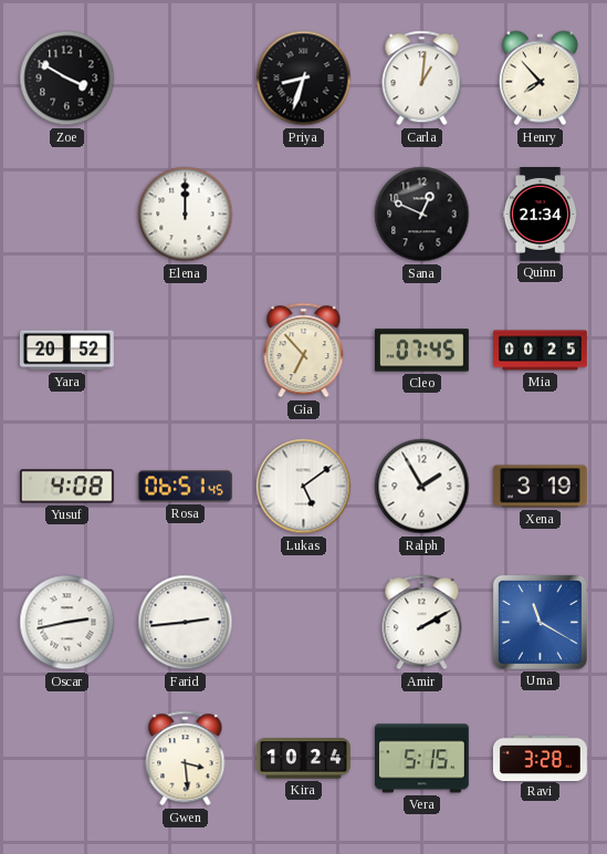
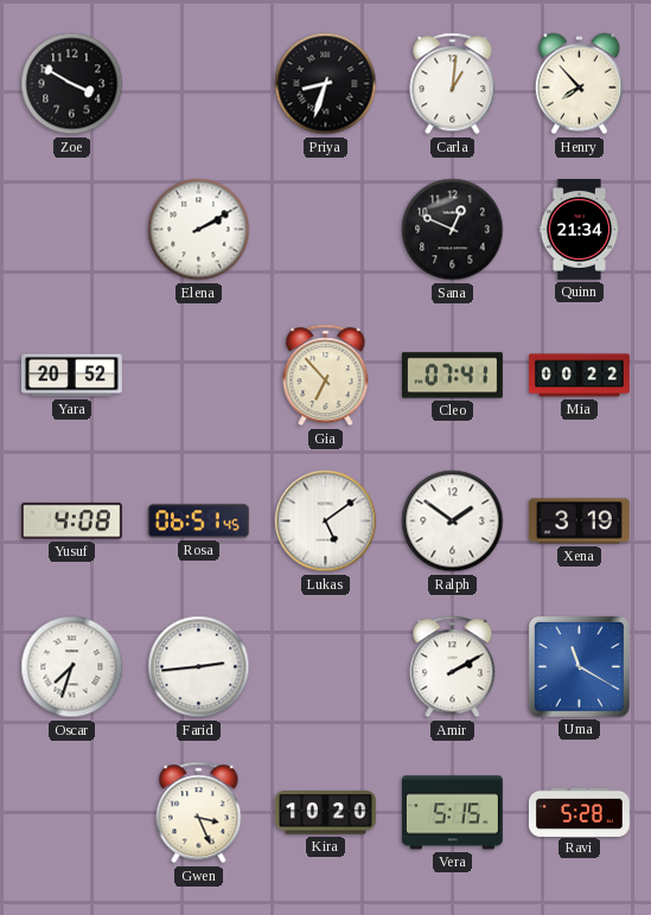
Elena: 12:00 -> 2:10
Cleo: 07:45 -> 07:41
Mia: 00:25 -> 00:22
Ralph: 1:55 -> 1:51
Oscar: 2:43 -> 7:33
Gwen: 3:29 -> 3:26
Kira: 10:24 -> 10:20
Ravi: 3:28 -> 5:28
